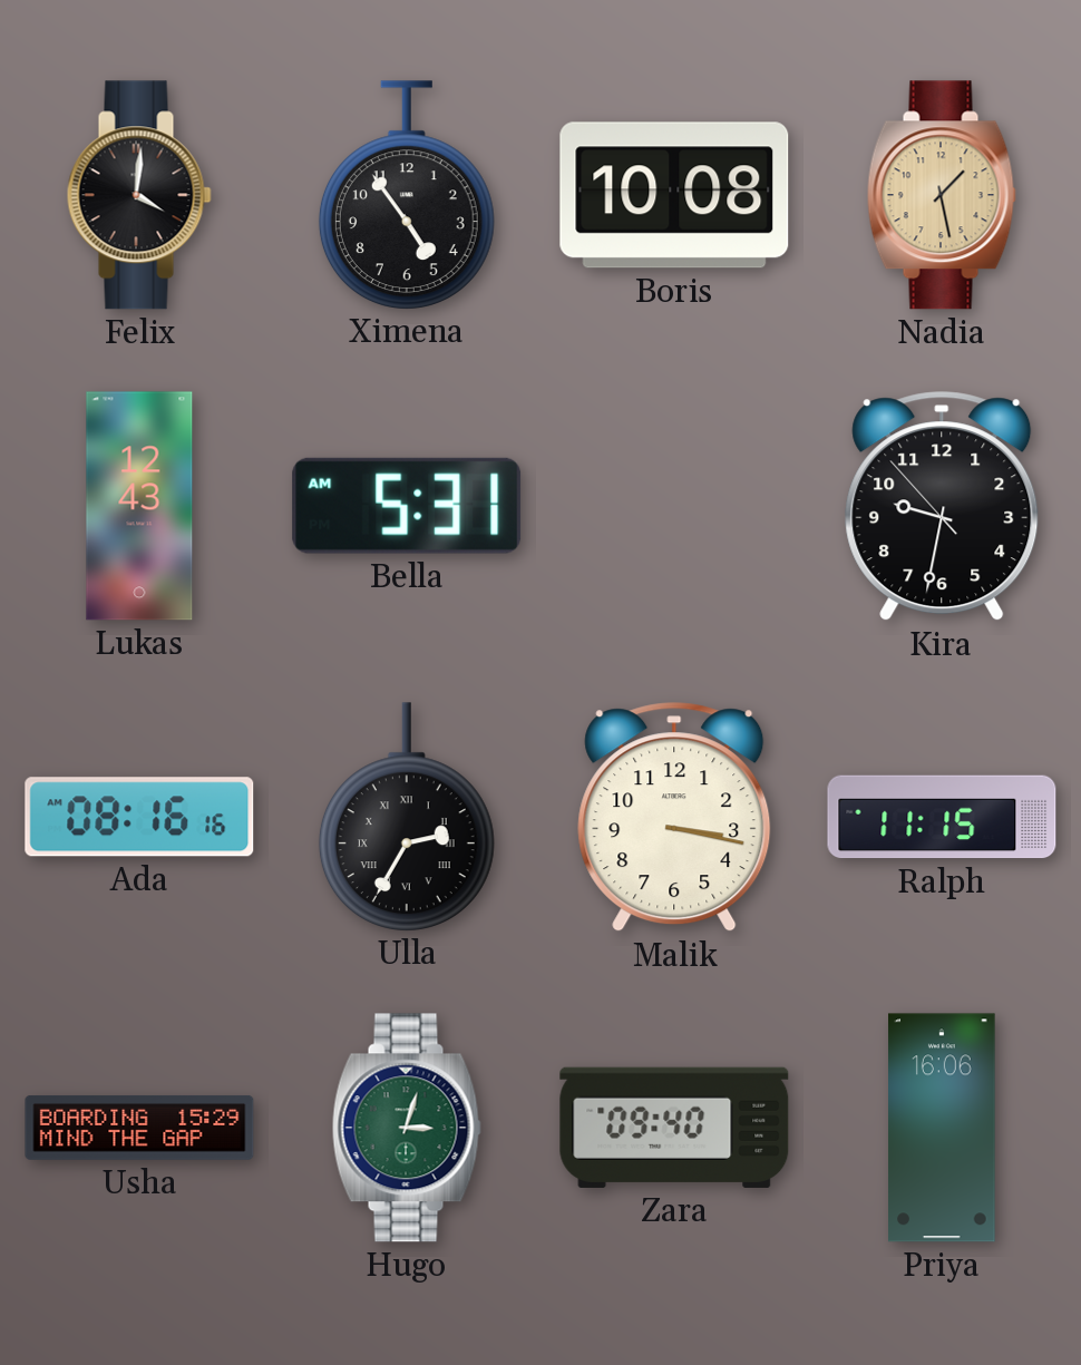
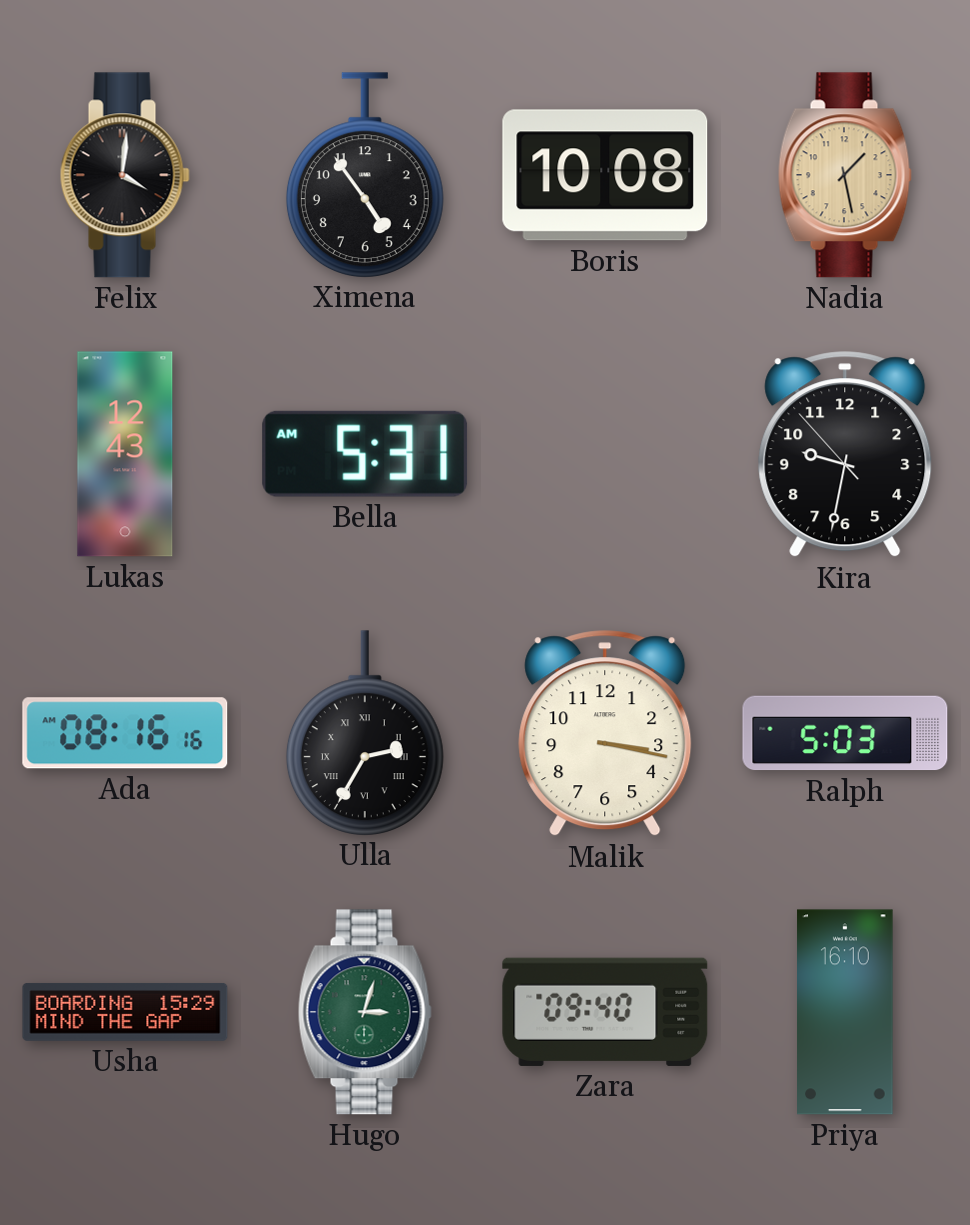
Ralph: 11:15 -> 5:03
Priya: 16:06 -> 16:10
